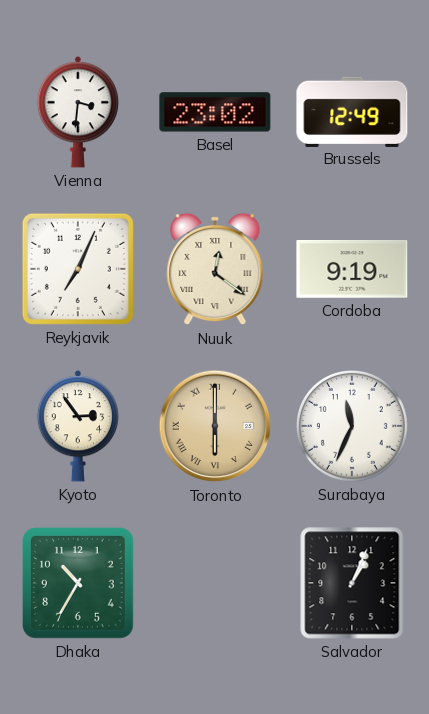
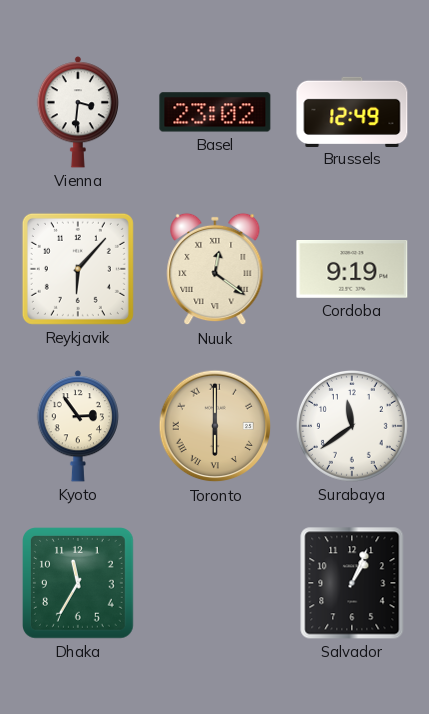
Reykjavik: 7:04 -> 6:07
Surabaya: 11:34 -> 11:39
Dhaka: 10:35 -> 11:35
